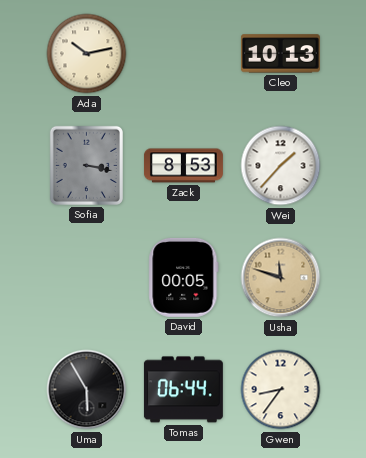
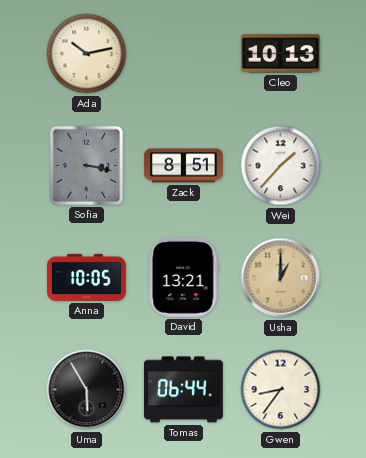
Zack: 8:53 -> 8:51
Anna: none -> 10:05
David: 00:05 -> 13:21
Usha: 11:48 -> 1:00
